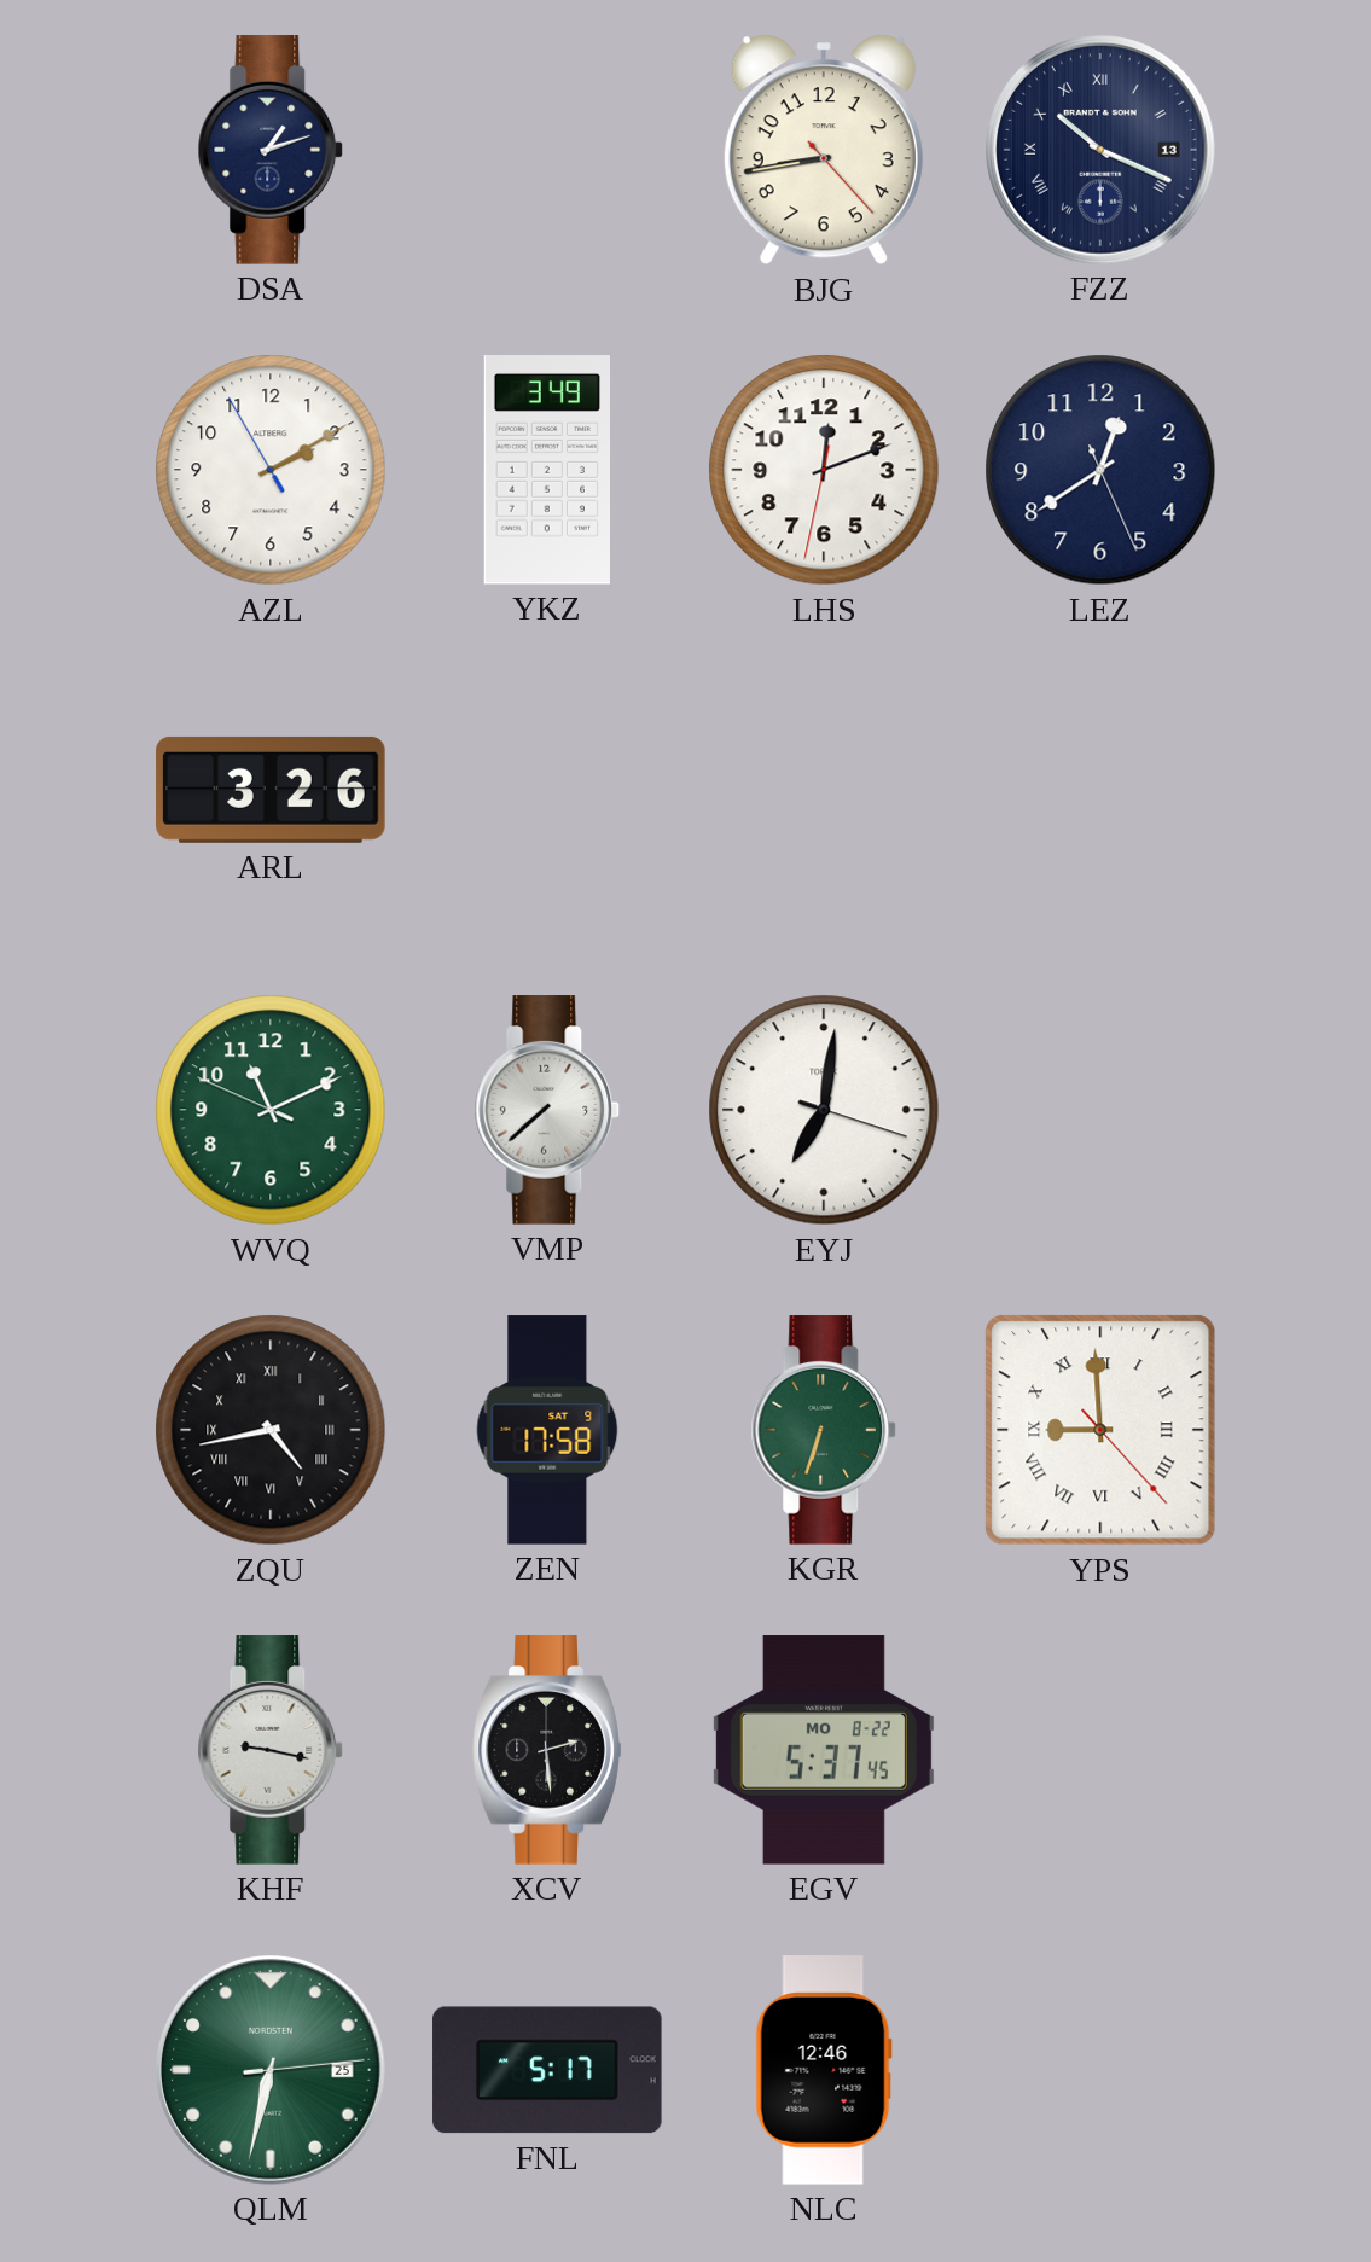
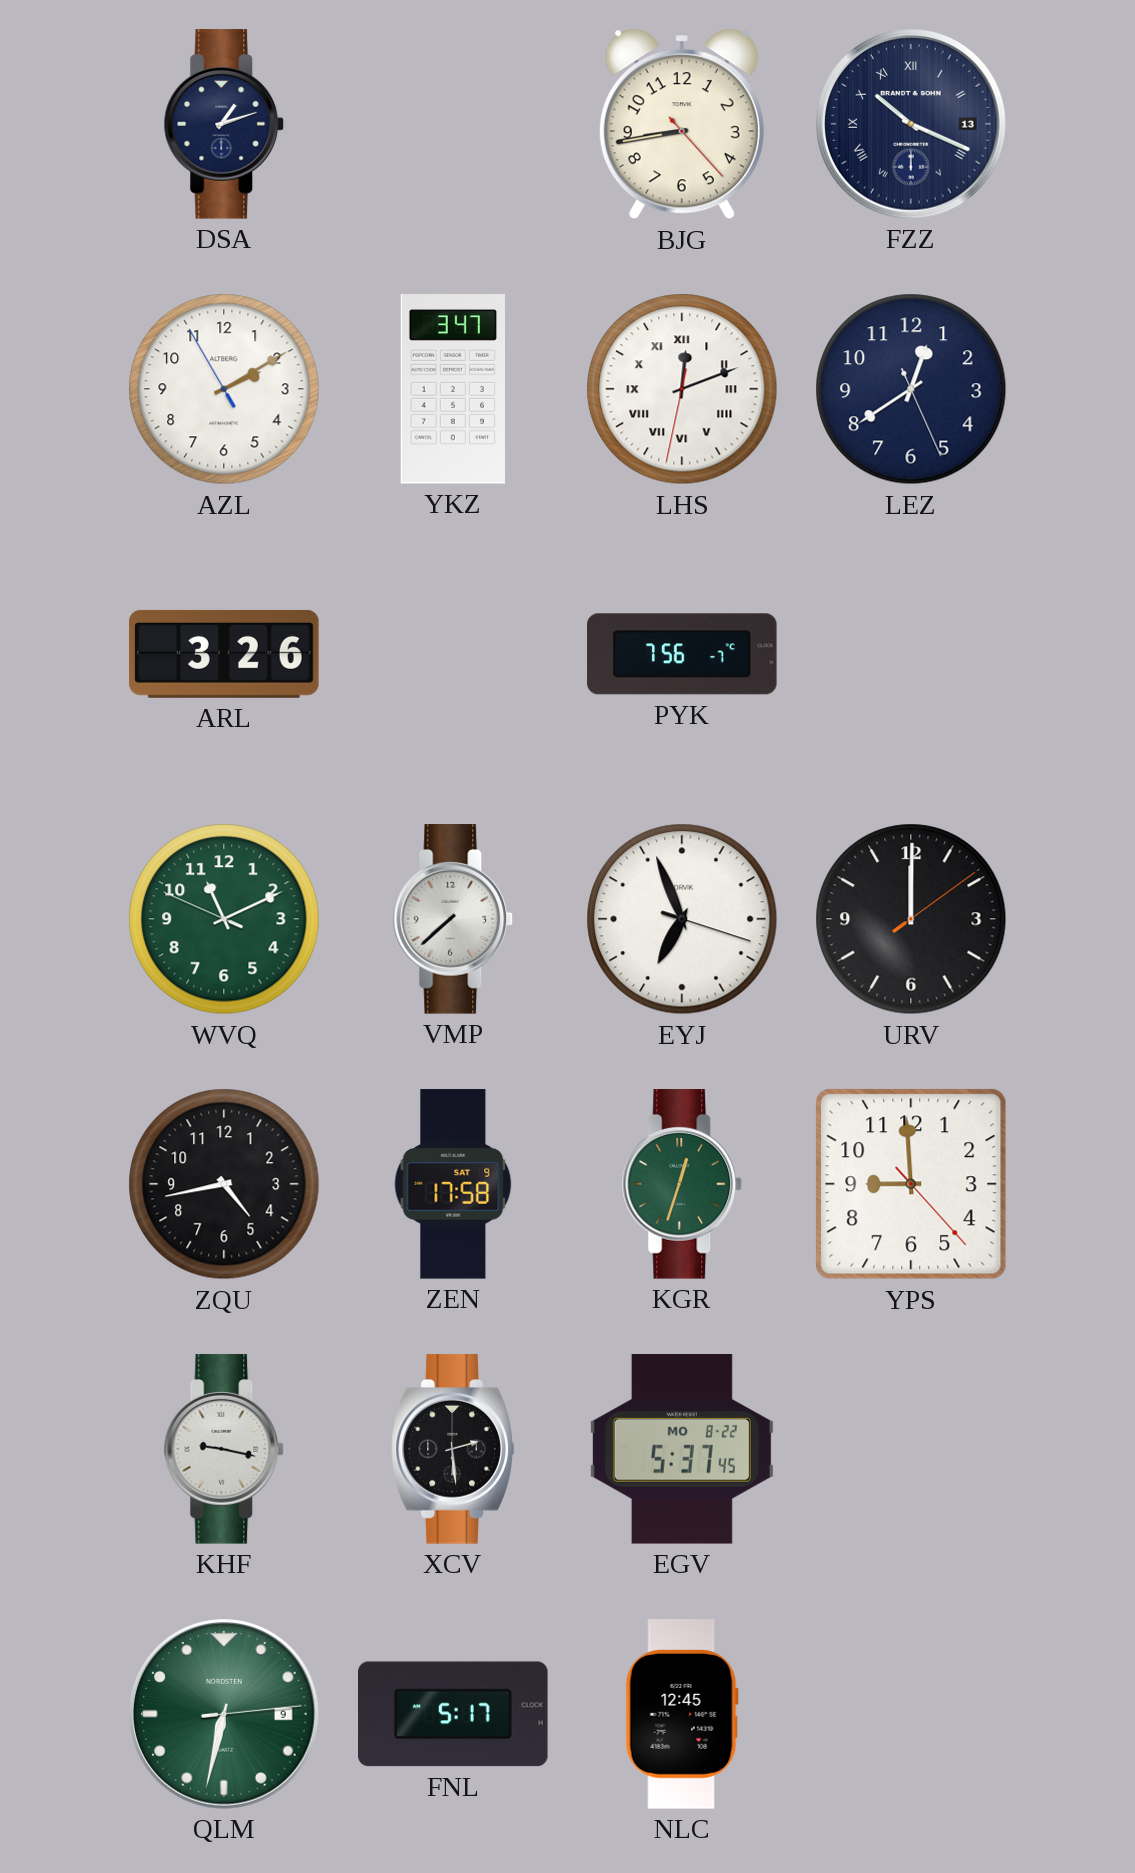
YKZ: 3:49 -> 3:47
LHS numerals: Arabic -> Roman
PYK: none -> 7:56
EYJ: 7:01 -> 6:56
URV: none -> 12:00
ZQU numerals: Roman -> Arabic
KGR: 6:33 -> 12:33
YPS numerals: Roman -> Arabic
QLM date: 25 -> 9
NLC: 12:46 -> 12:45
